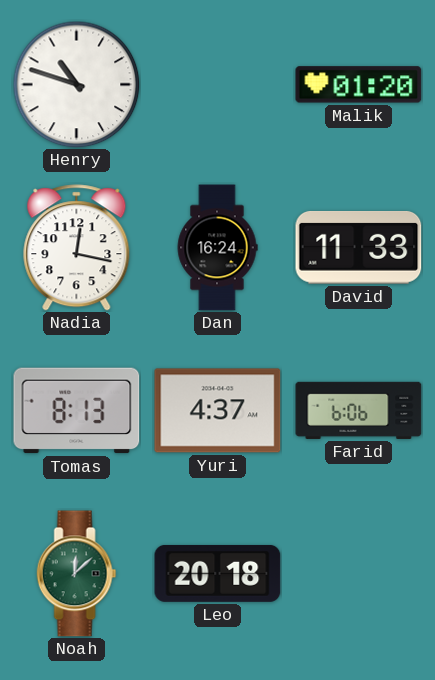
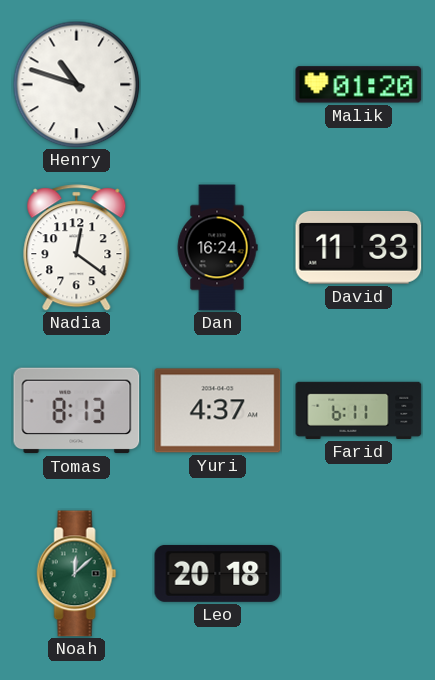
Nadia: 12:17 -> 12:21
Farid: 6:06 -> 6:11
